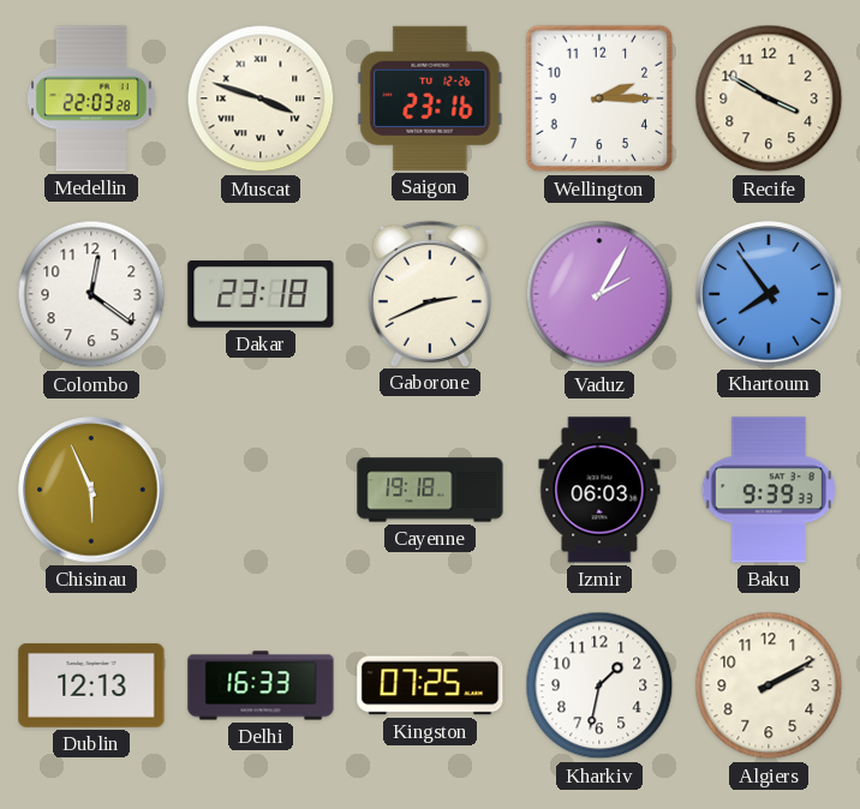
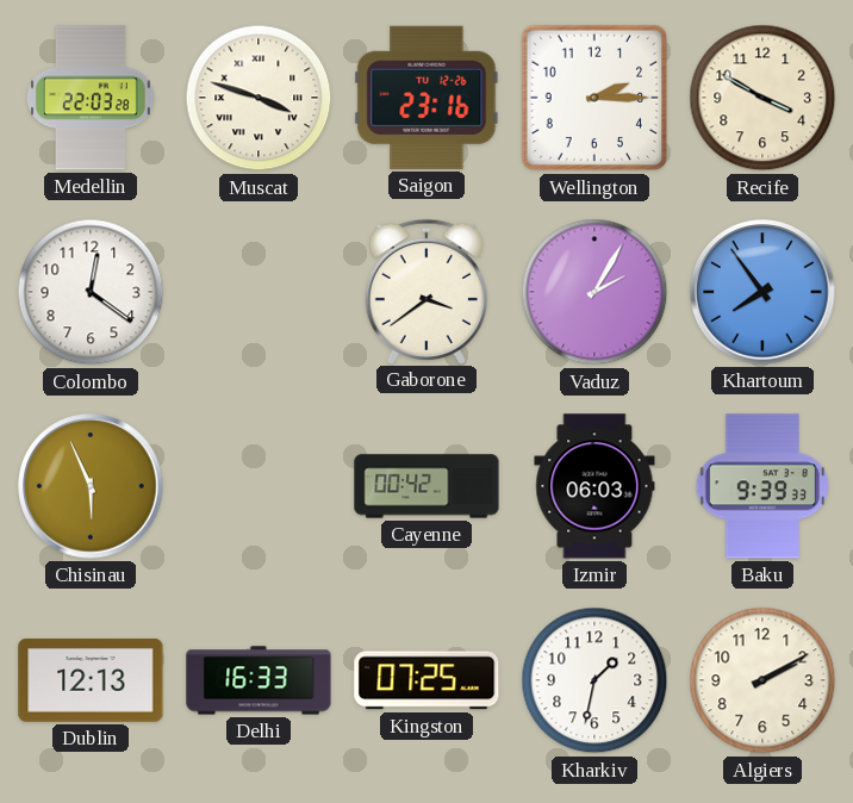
Dakar: 23:18 -> none
Gaborone: 2:41 -> 3:39
Cayenne: 19:18 -> 00:42
